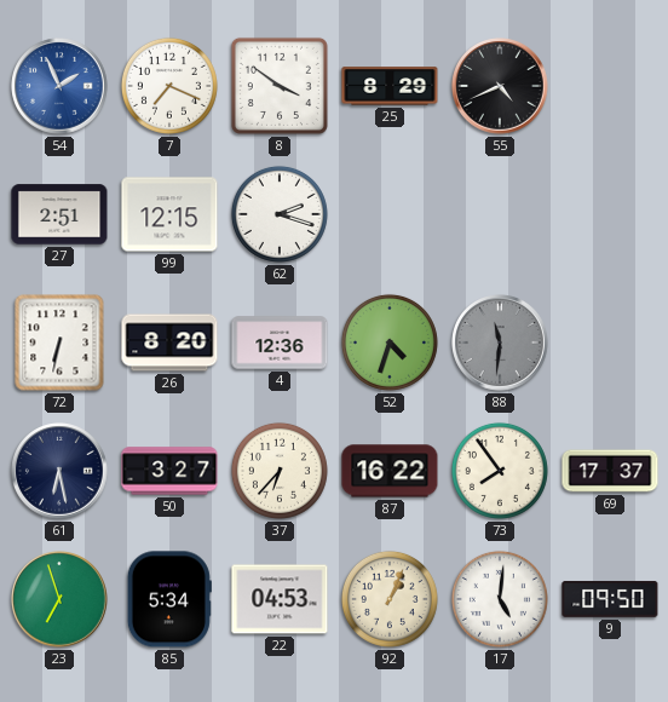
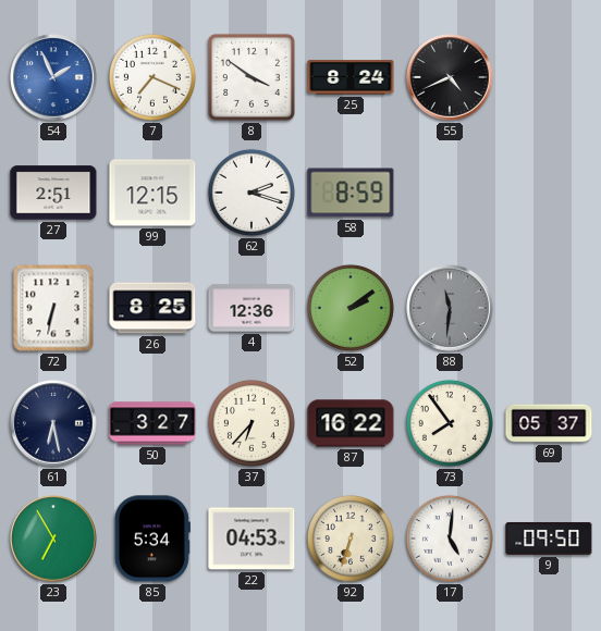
25: 8:29 -> 8:24
58: none -> 8:59
26: 8:20 -> 8:25
52: 4:33 -> 2:09
69: 17:37 -> 05:37
23: 6:57 -> 6:55
92: 1:04 -> 6:33
